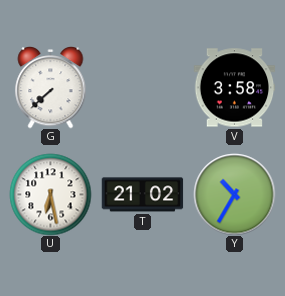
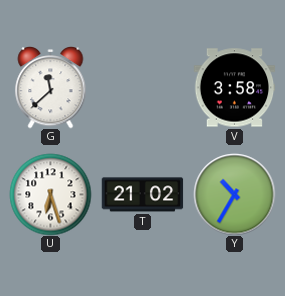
G: 7:38 -> 11:38
U: 6:28 -> 6:27
